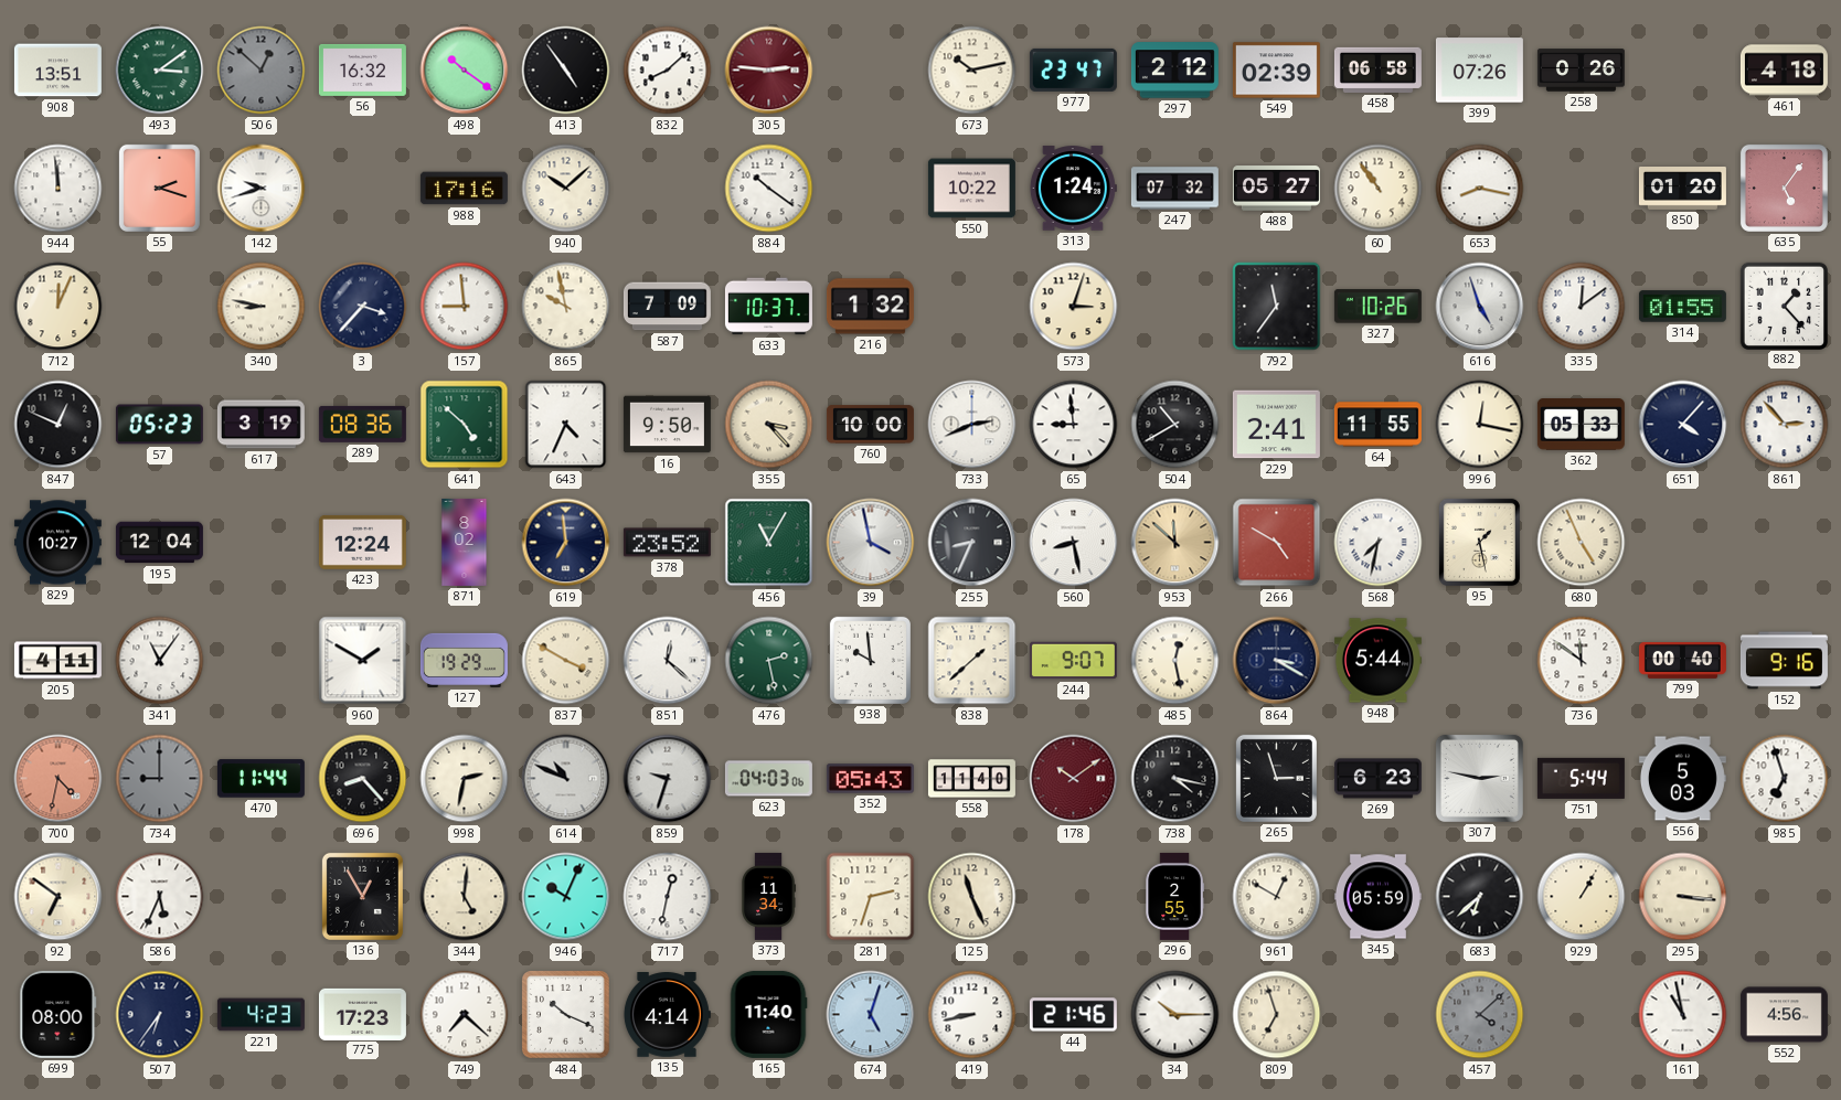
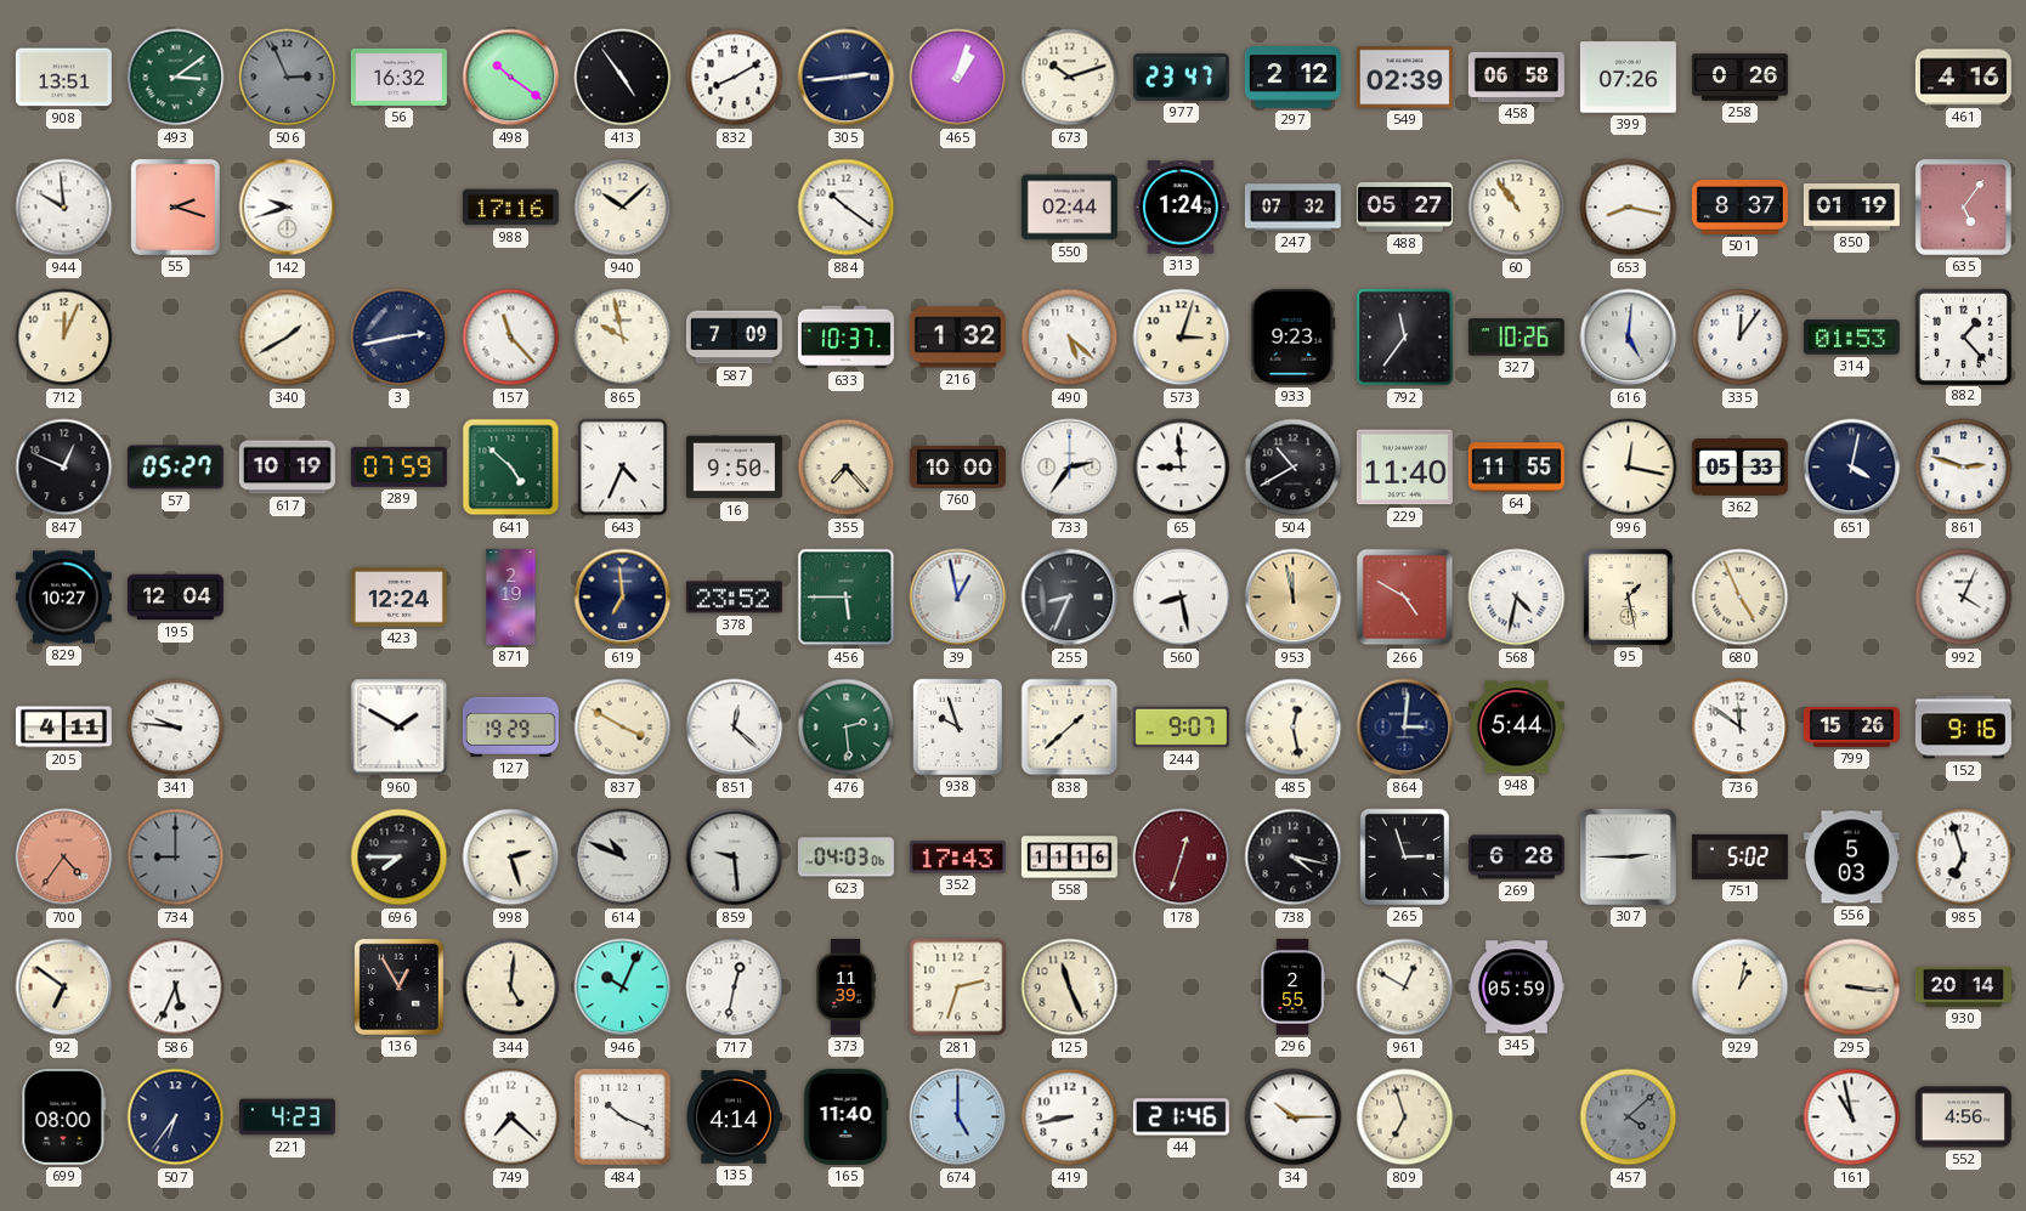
506: 12:52 -> 2:56
832: 8:08 -> 8:10
305: 2:46 -> 2:44
305 dial: burgundy -> navy
465: none -> 1:03
673: 10:13 -> 10:12
461: 4:18 -> 4:16
944: 11:59 -> 9:59
550: 10:22 -> 02:44
501: none -> 8:37
850: 01:20 -> 01:19
340: 8:47 -> 1:40
3: 3:37 -> 2:43
157: 8:59 -> 11:23
490: none -> 5:22
933: none -> 9:23
616: 4:57 -> 5:01
335: 12:09 -> 12:06
314: 01:55 -> 01:53
57: 05:23 -> 05:27
617: 3:19 -> 10:19
289: 08:36 -> 07:59
355: 3:23 -> 7:23
733: 2:41 -> 2:36
229: 2:41 -> 11:40
651: 4:07 -> 4:02
861: 2:53 -> 2:48
871: 8:02 -> 2:19
456: 11:05 -> 5:45
39: 3:58 -> 12:58
953: 11:52 -> 11:58
568: 7:32 -> 4:32
992: none -> 4:04
341: 11:06 -> 9:46
476: 2:28 -> 2:29
938: 9:59 -> 9:57
864: 3:20 -> 3:01
799: 00:40 -> 15:26
700: 4:32 -> 4:36
470: 11:44 -> none
696: 8:23 -> 7:45
998: 2:32 -> 2:27
859: 9:33 -> 9:29
352: 05:43 -> 17:43
558: 11:40 -> 11:16
178: 10:09 -> 12:33
269: 6:23 -> 6:28
307: 2:47 -> 2:45
751: 5:44 -> 5:02
373: 11:34 -> 11:39
683: 6:38 -> none
929: 1:05 -> 1:02
930: none -> 20:14
775: 17:23 -> none
674: 5:03 -> 5:00
